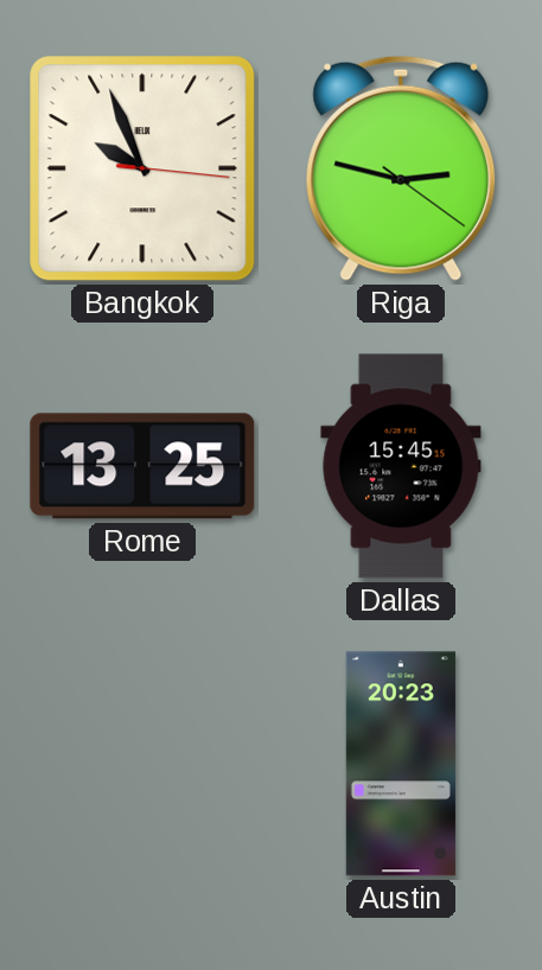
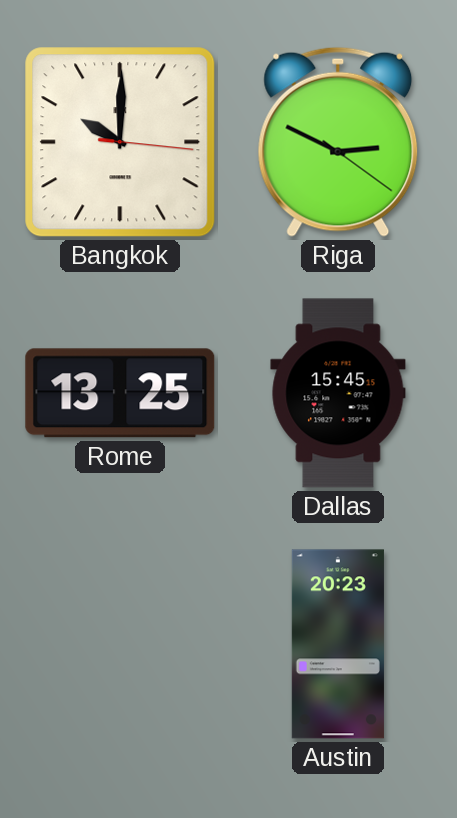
Bangkok: 9:56 -> 10:00
Riga: 2:47 -> 2:49
